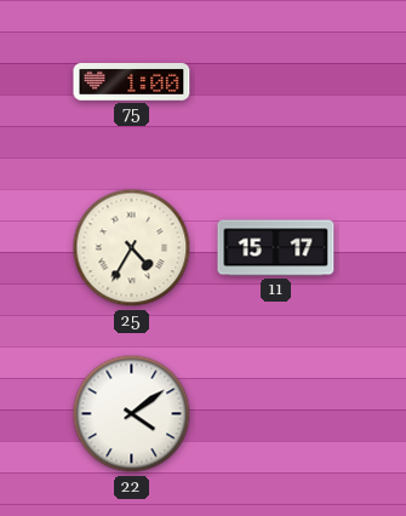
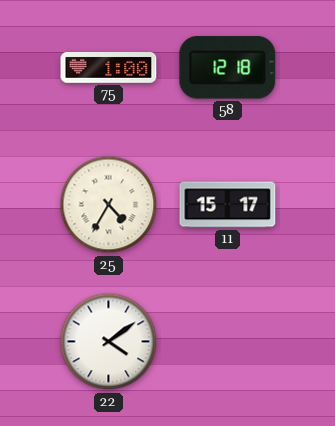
58: none -> 12:18
